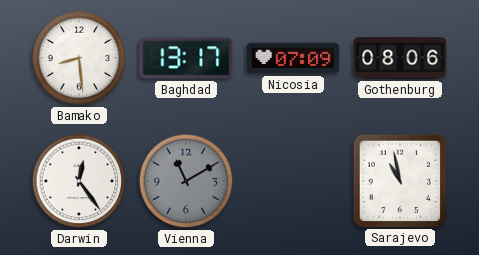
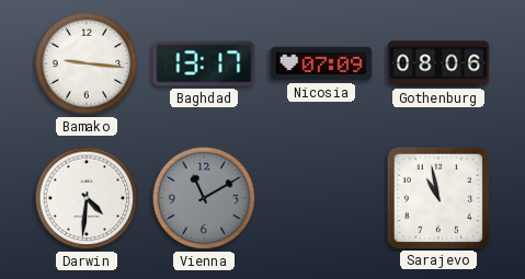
Bamako: 8:29 -> 9:16
Darwin: 12:24 -> 4:31
